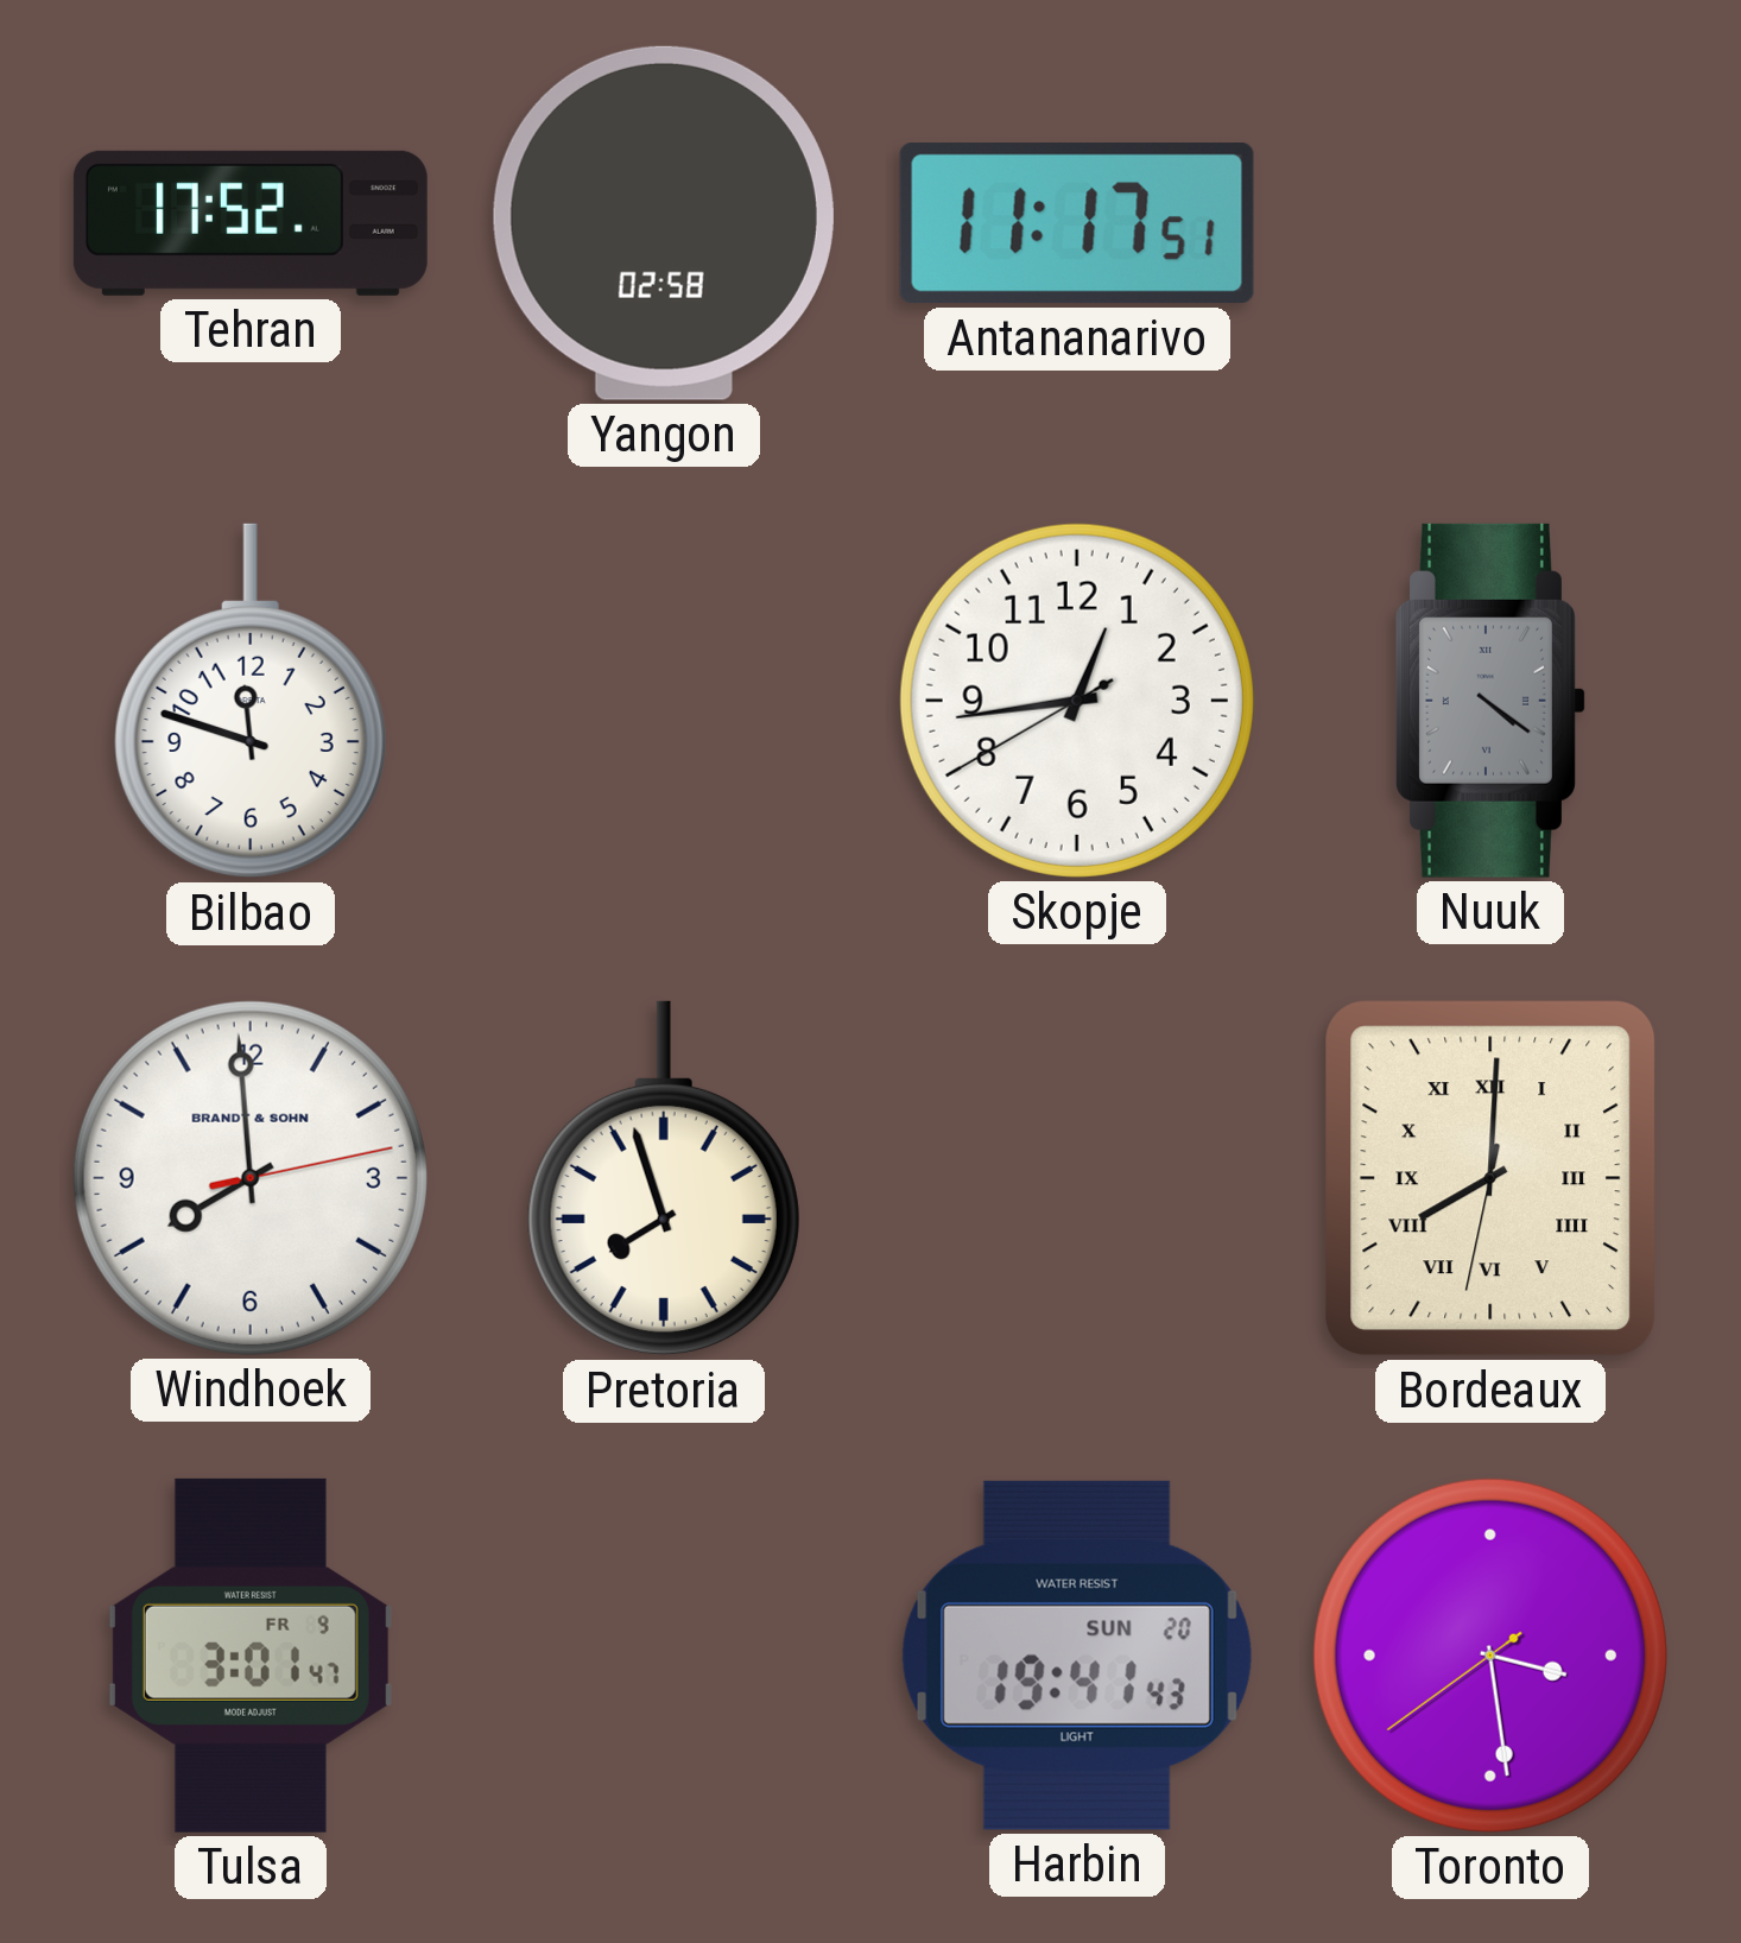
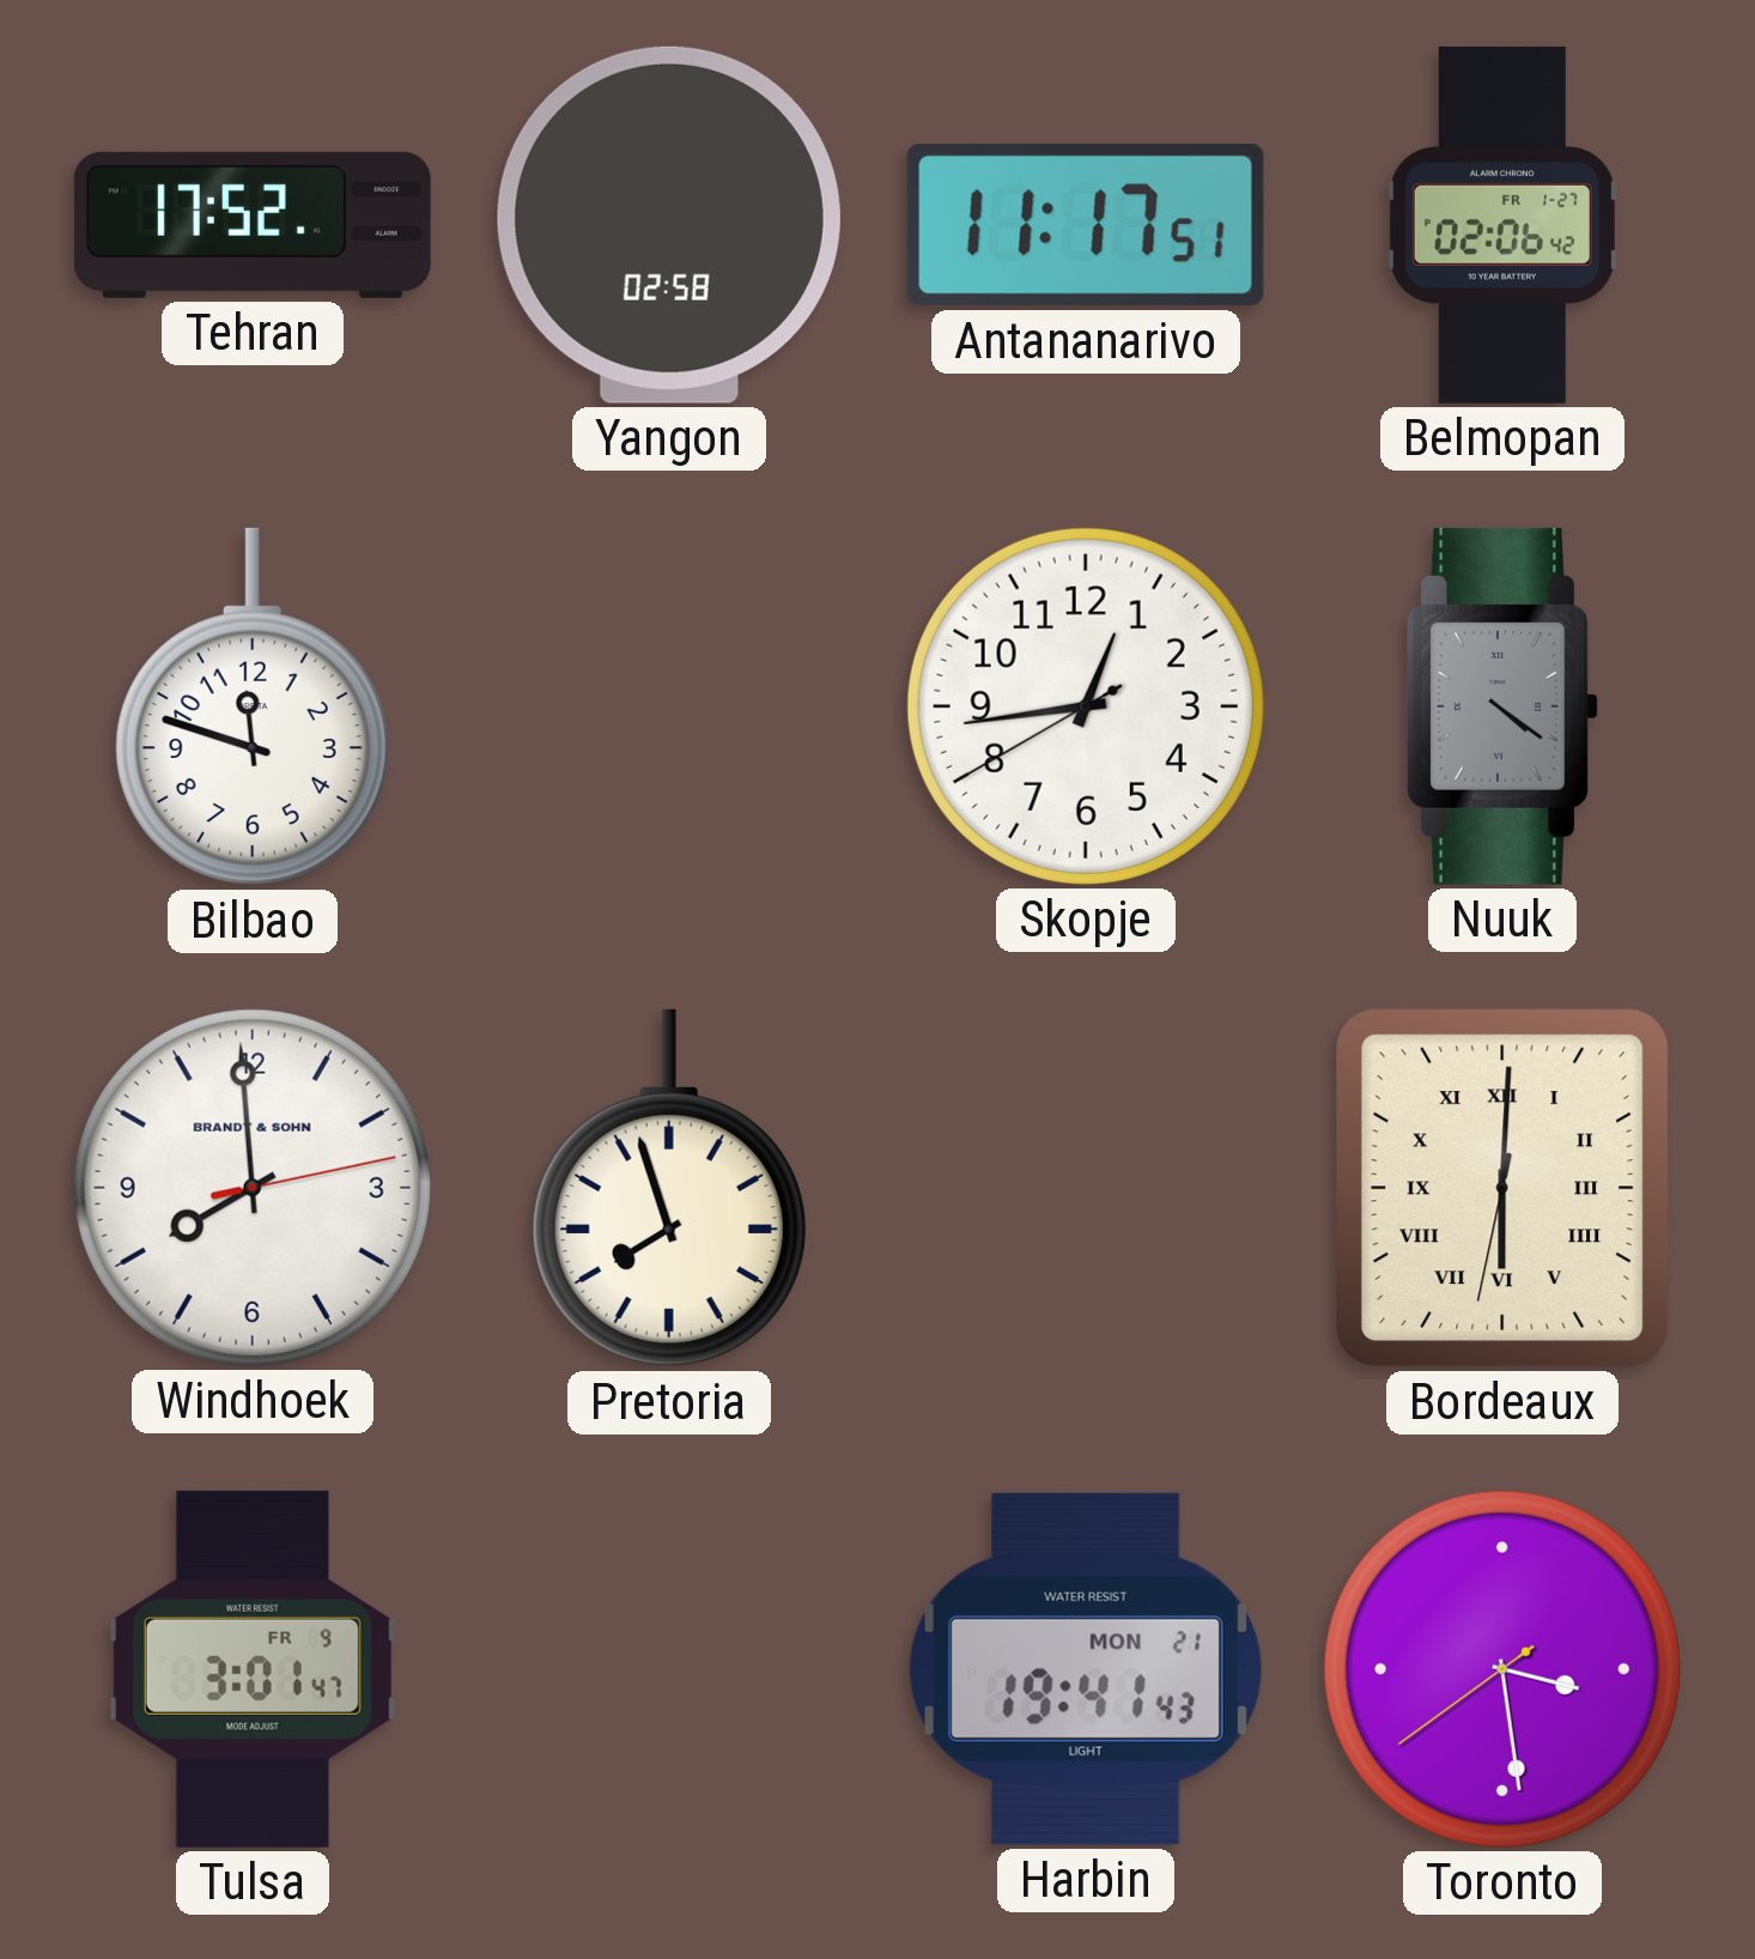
Belmopan: none -> 02:06
Bordeaux: 8:00 -> 6:00
Harbin date: SUN 20 -> MON 21
